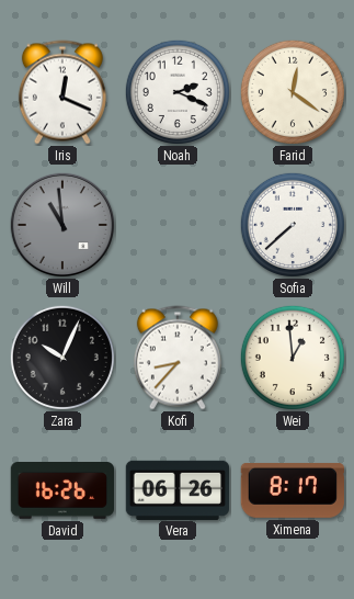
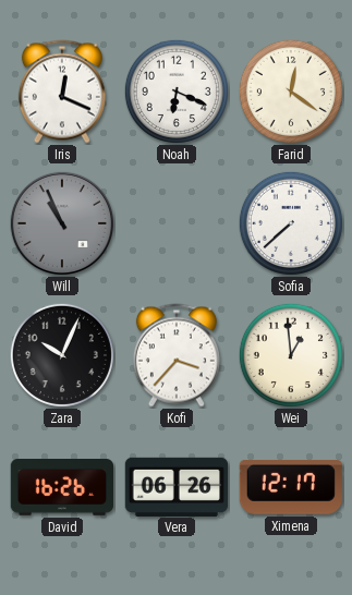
Noah: 2:19 -> 6:19
Will: 10:59 -> 10:56
Kofi: 8:37 -> 3:37
Ximena: 8:17 -> 12:17
